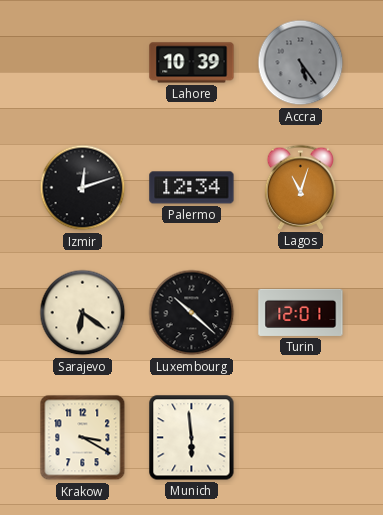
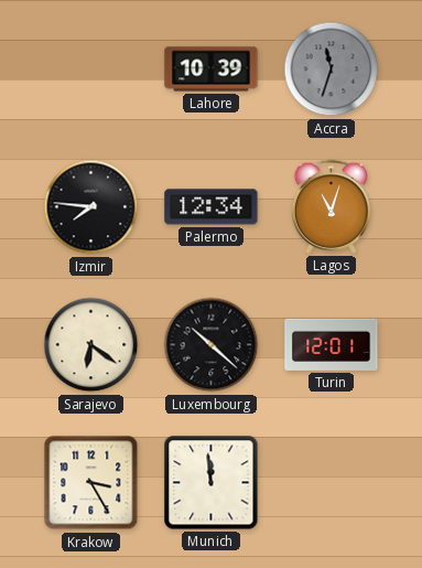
Accra: 5:24 -> 11:33
Izmir: 12:12 -> 7:46
Krakow: 3:20 -> 3:25
Munich: 5:59 -> 11:59
